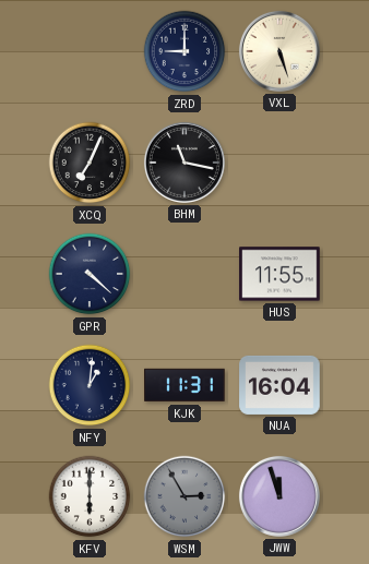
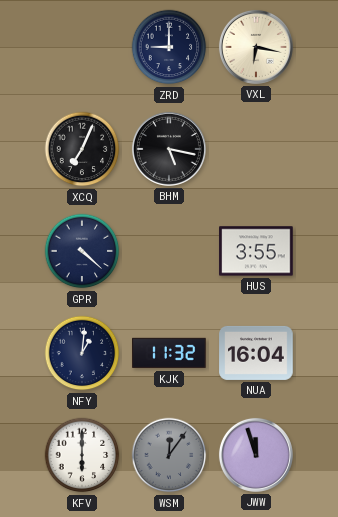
VXL: 5:27 -> 6:17
BHM: 11:17 -> 5:17
HUS: 11:55 -> 3:55
KJK: 11:31 -> 11:32
WSM: 2:55 -> 12:06
